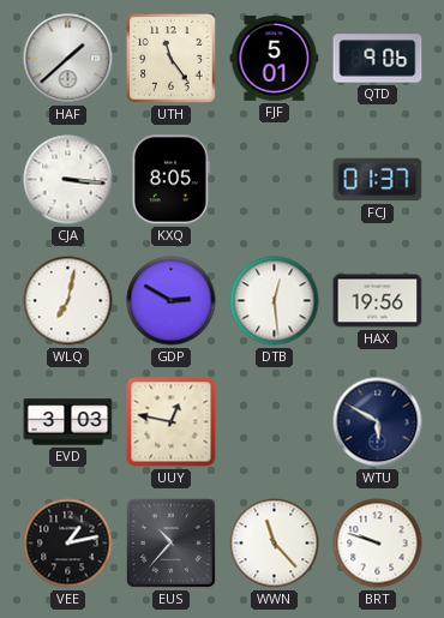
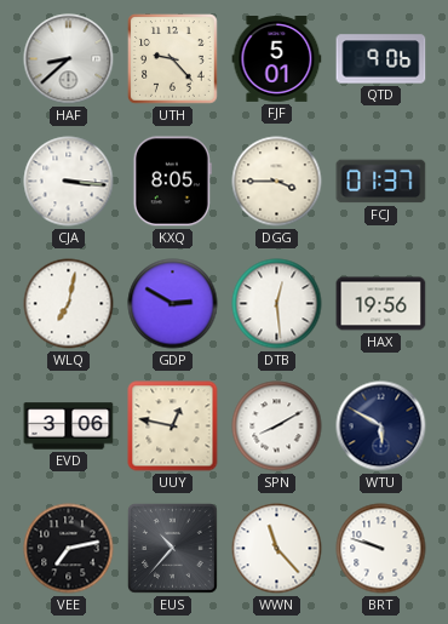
HAF: 1:38 -> 8:38
UTH: 11:24 -> 9:23
DGG: none -> 3:45
EVD: 3:03 -> 3:06
SPN: none -> 8:10
VEE: 1:13 -> 7:13
